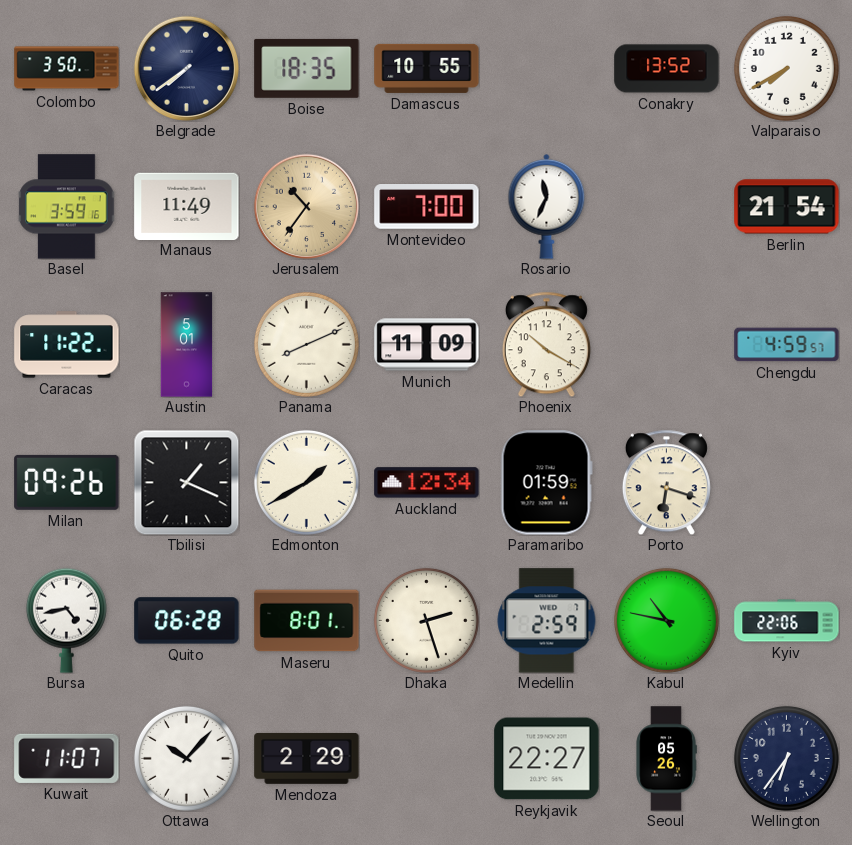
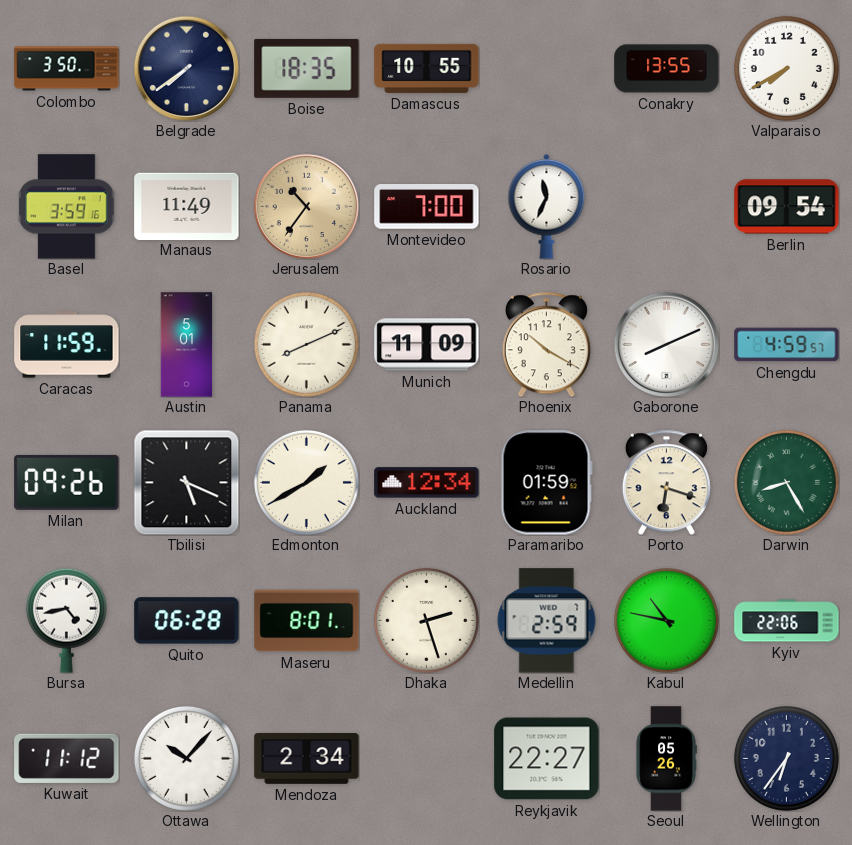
Conakry: 13:52 -> 13:55
Berlin: 21:54 -> 09:54
Caracas: 11:22 -> 11:59
Gaborone: none -> 8:11
Tbilisi: 1:19 -> 5:19
Darwin: none -> 8:25
Kuwait: 11:07 -> 11:12
Mendoza: 2:29 -> 2:34
